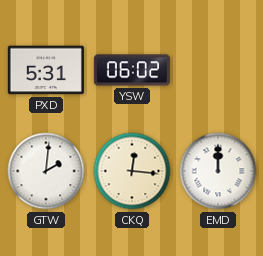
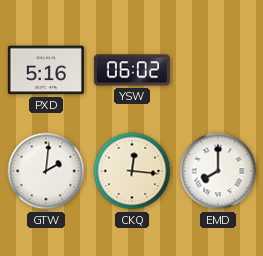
PXD: 5:31 -> 5:16
EMD: 12:00 -> 8:00
